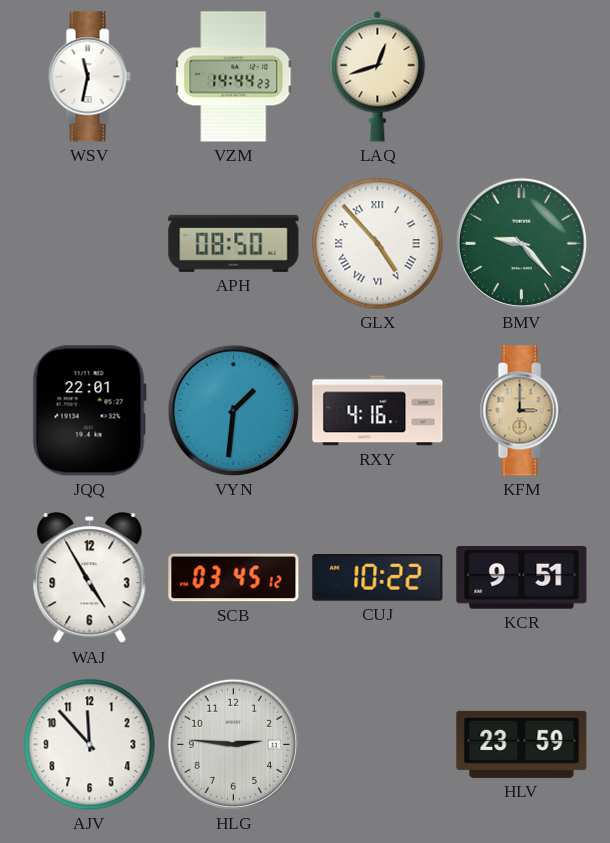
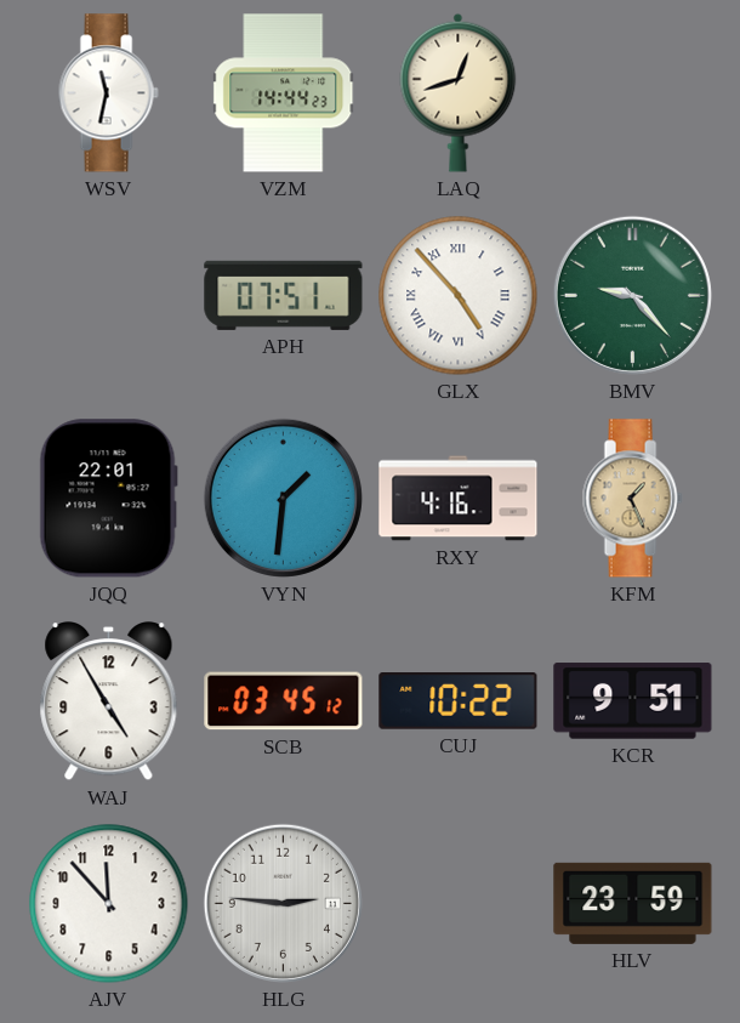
APH: 08:50 -> 07:51
KFM: 3:00 -> 1:26
